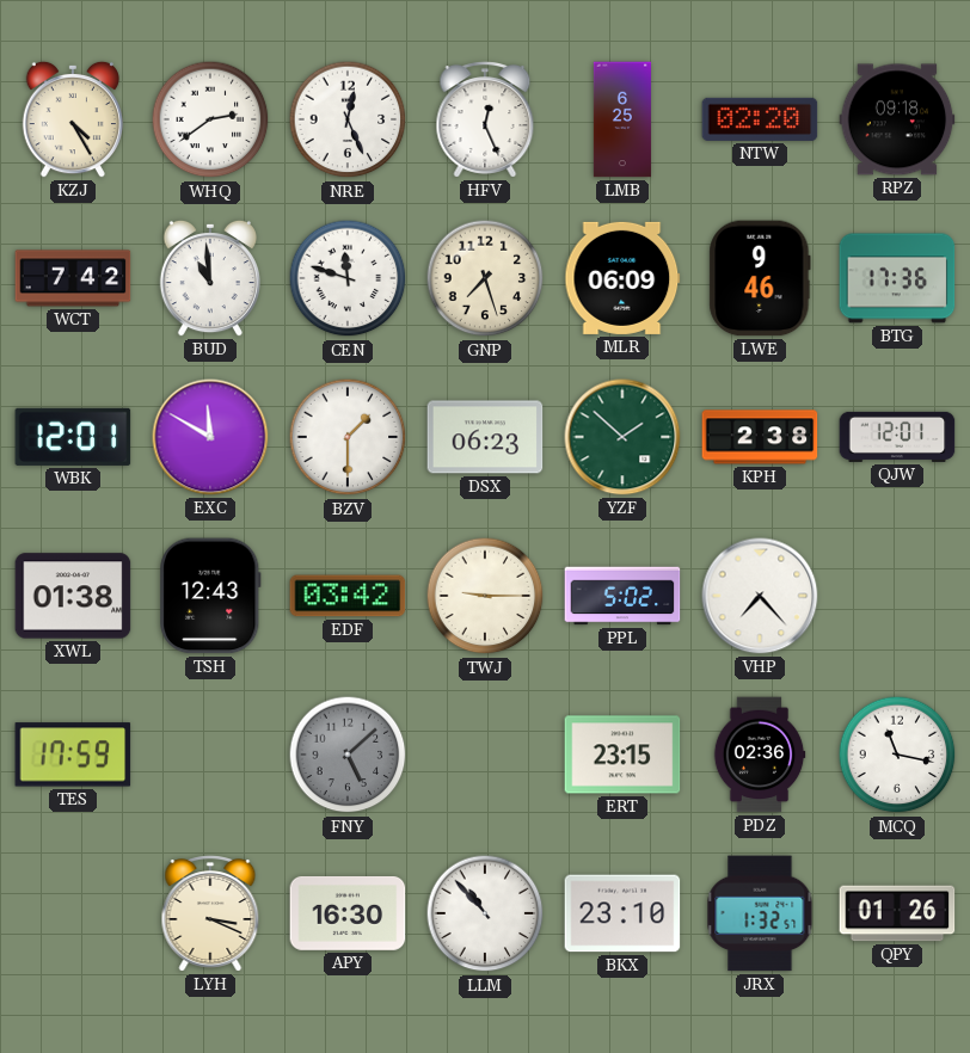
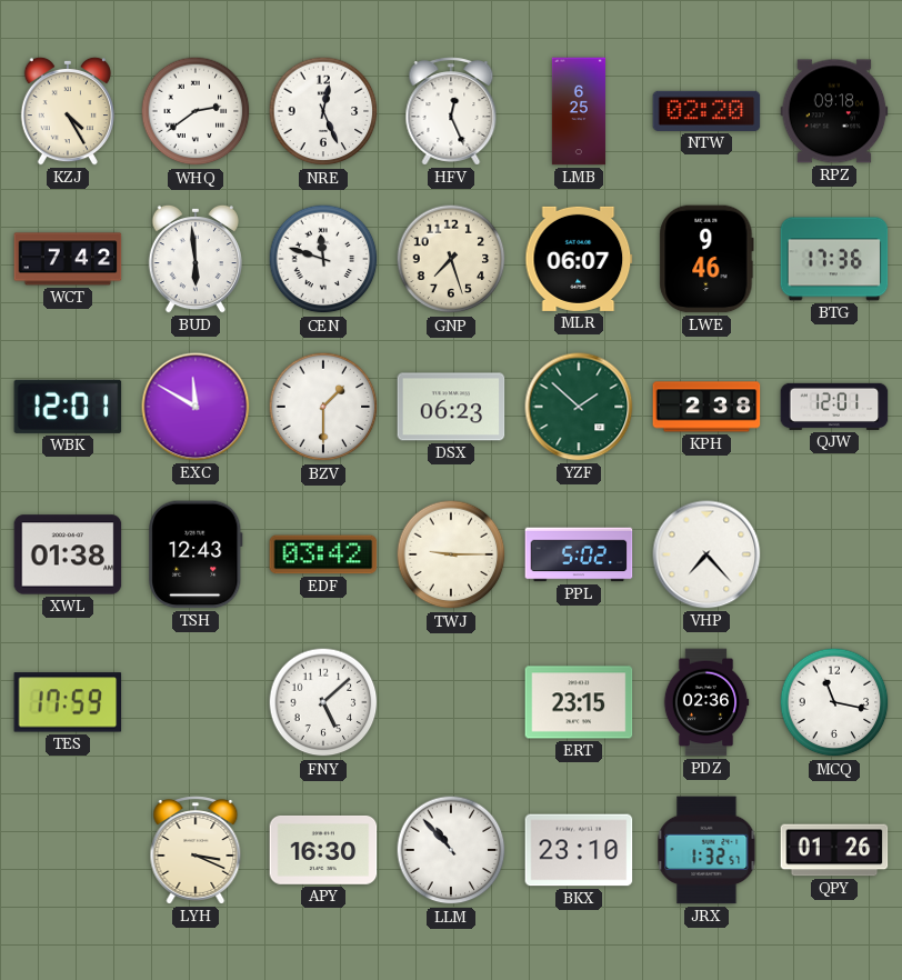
BUD: 10:59 -> 5:59
MLR: 06:09 -> 06:07
FNY dial: grey -> white
